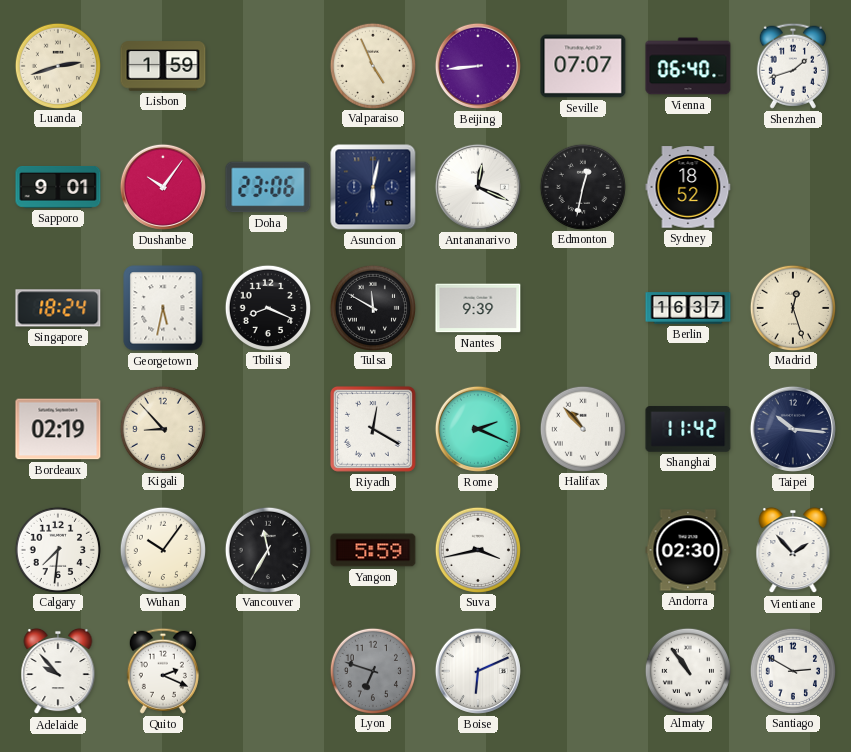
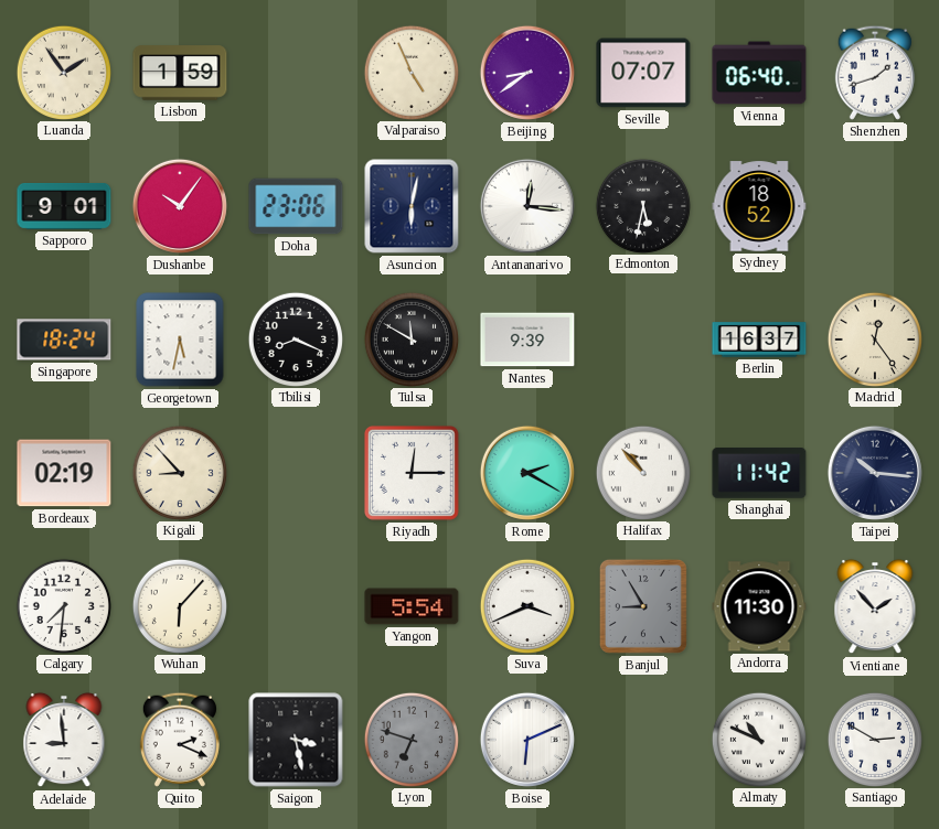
Luanda: 2:42 -> 1:54
Beijing: 8:44 -> 8:39
Antananarivo: 12:19 -> 12:16
Edmonton: 12:32 -> 5:32
Madrid: 12:27 -> 12:24
Riyadh: 12:20 -> 12:15
Rome: 2:19 -> 2:20
Wuhan: 10:06 -> 6:07
Vancouver: 11:35 -> none
Yangon: 5:59 -> 5:54
Suva: 3:43 -> 3:41
Banjul: none -> 8:55
Andorra: 02:30 -> 11:30
Adelaide: 9:53 -> 8:59
Saigon: none -> 3:28
Almaty: 10:54 -> 10:49
